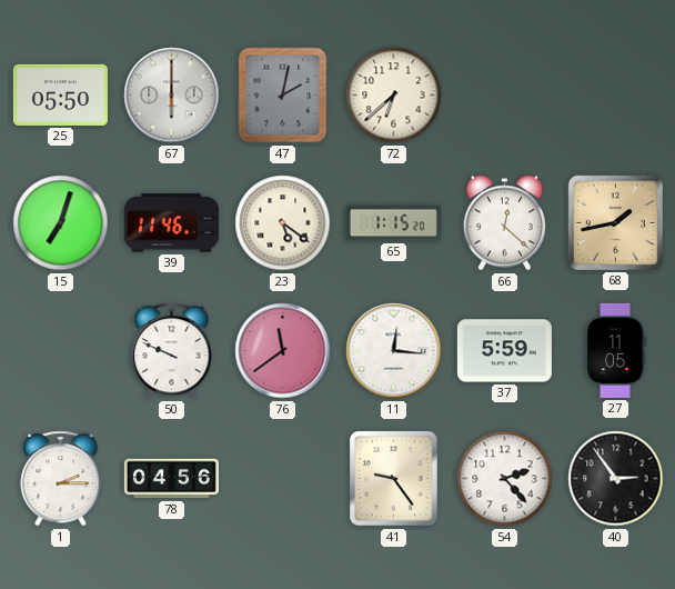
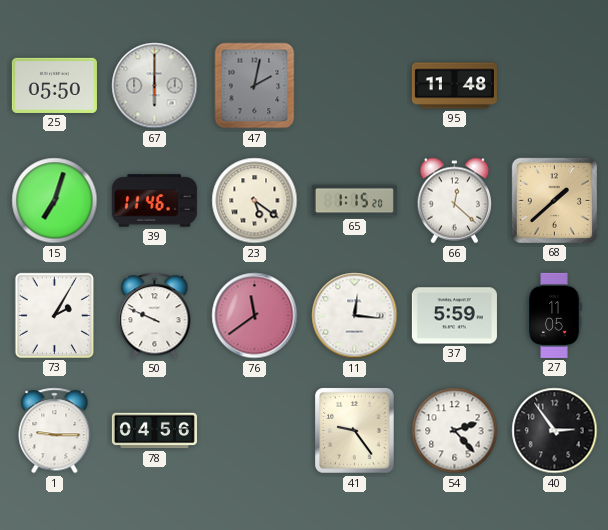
72: 6:38 -> none
95: none -> 11:48
68: 1:43 -> 1:38
73: none -> 2:05
1: 2:15 -> 9:15
